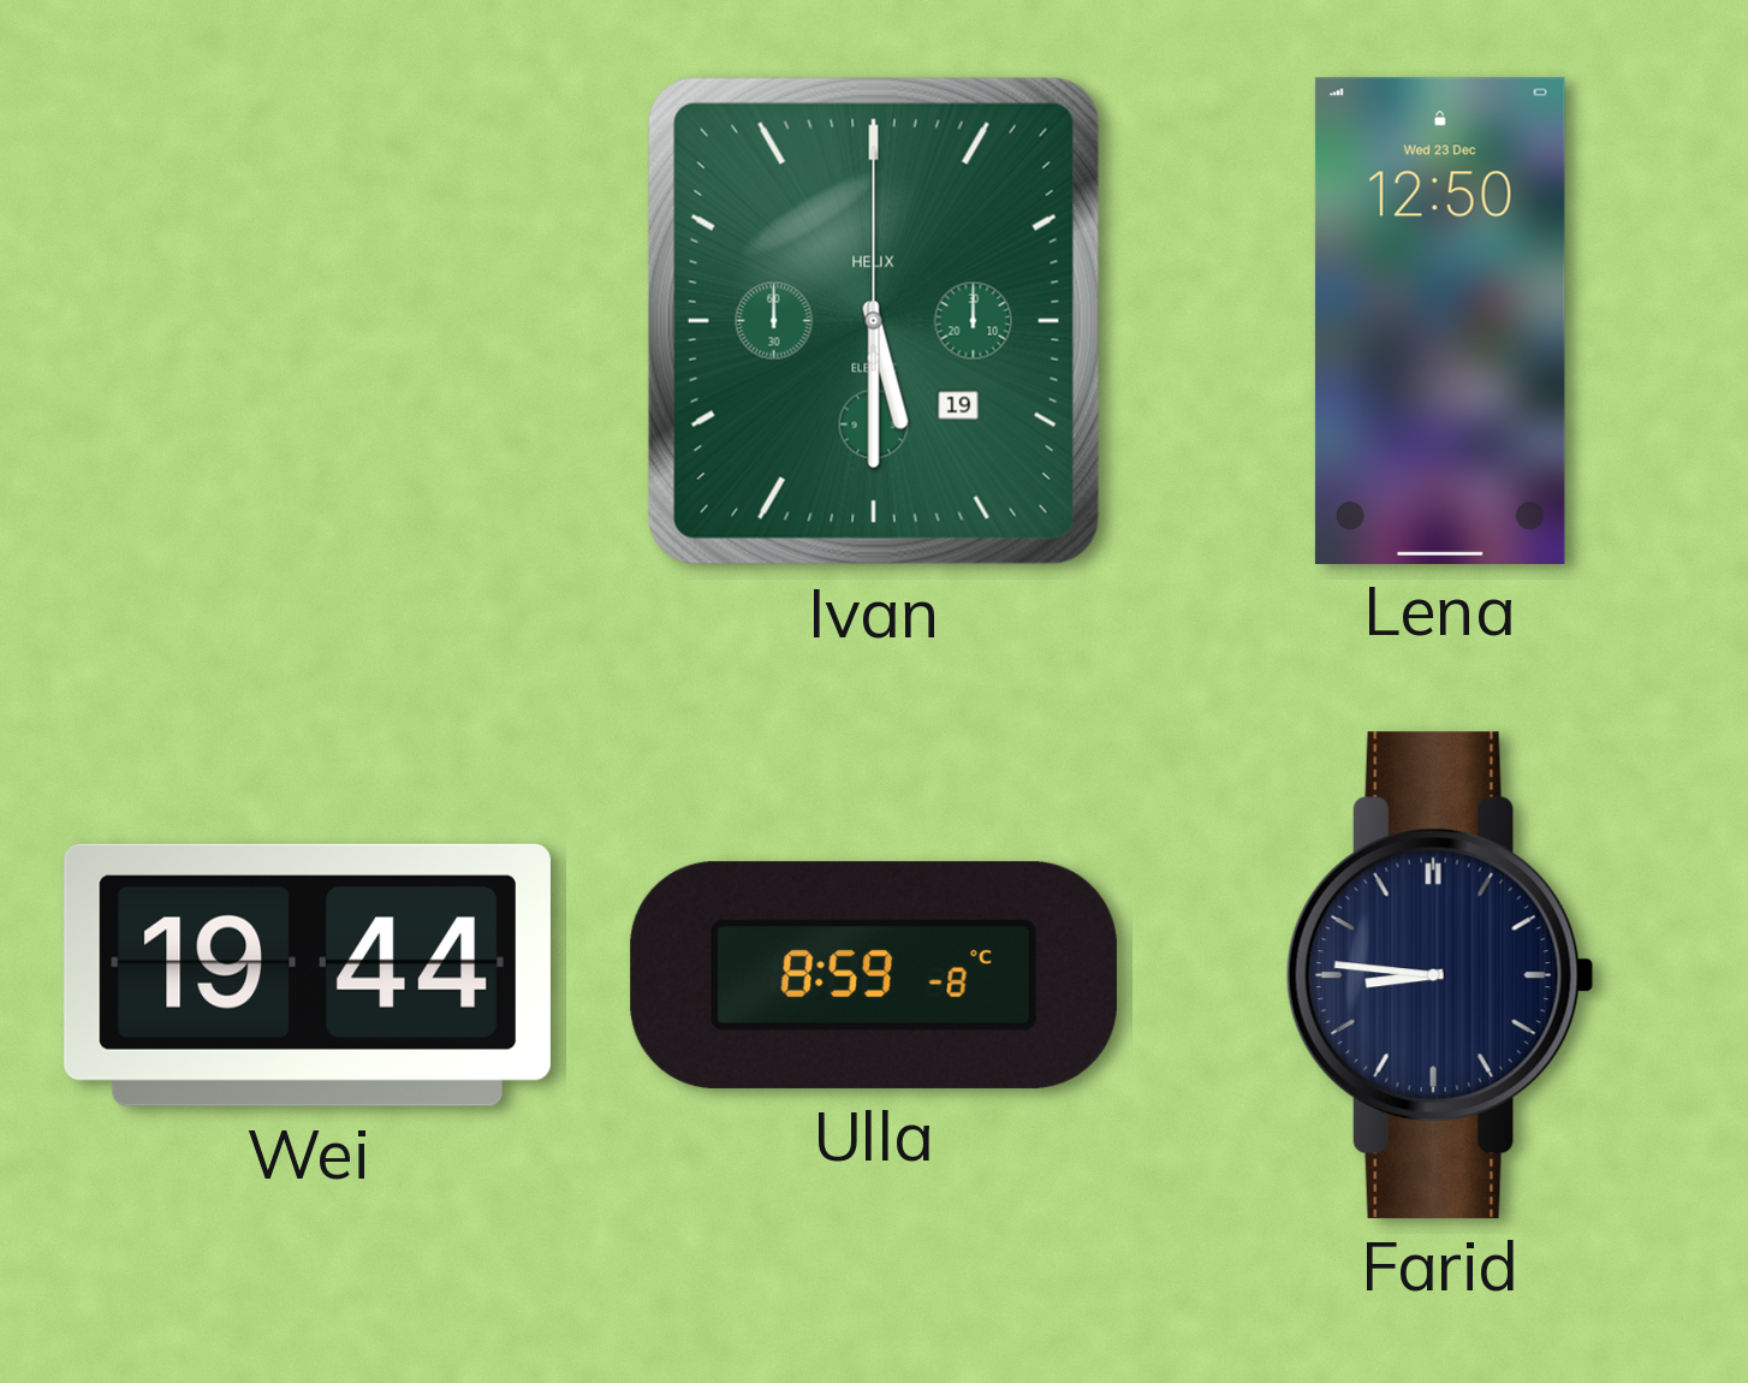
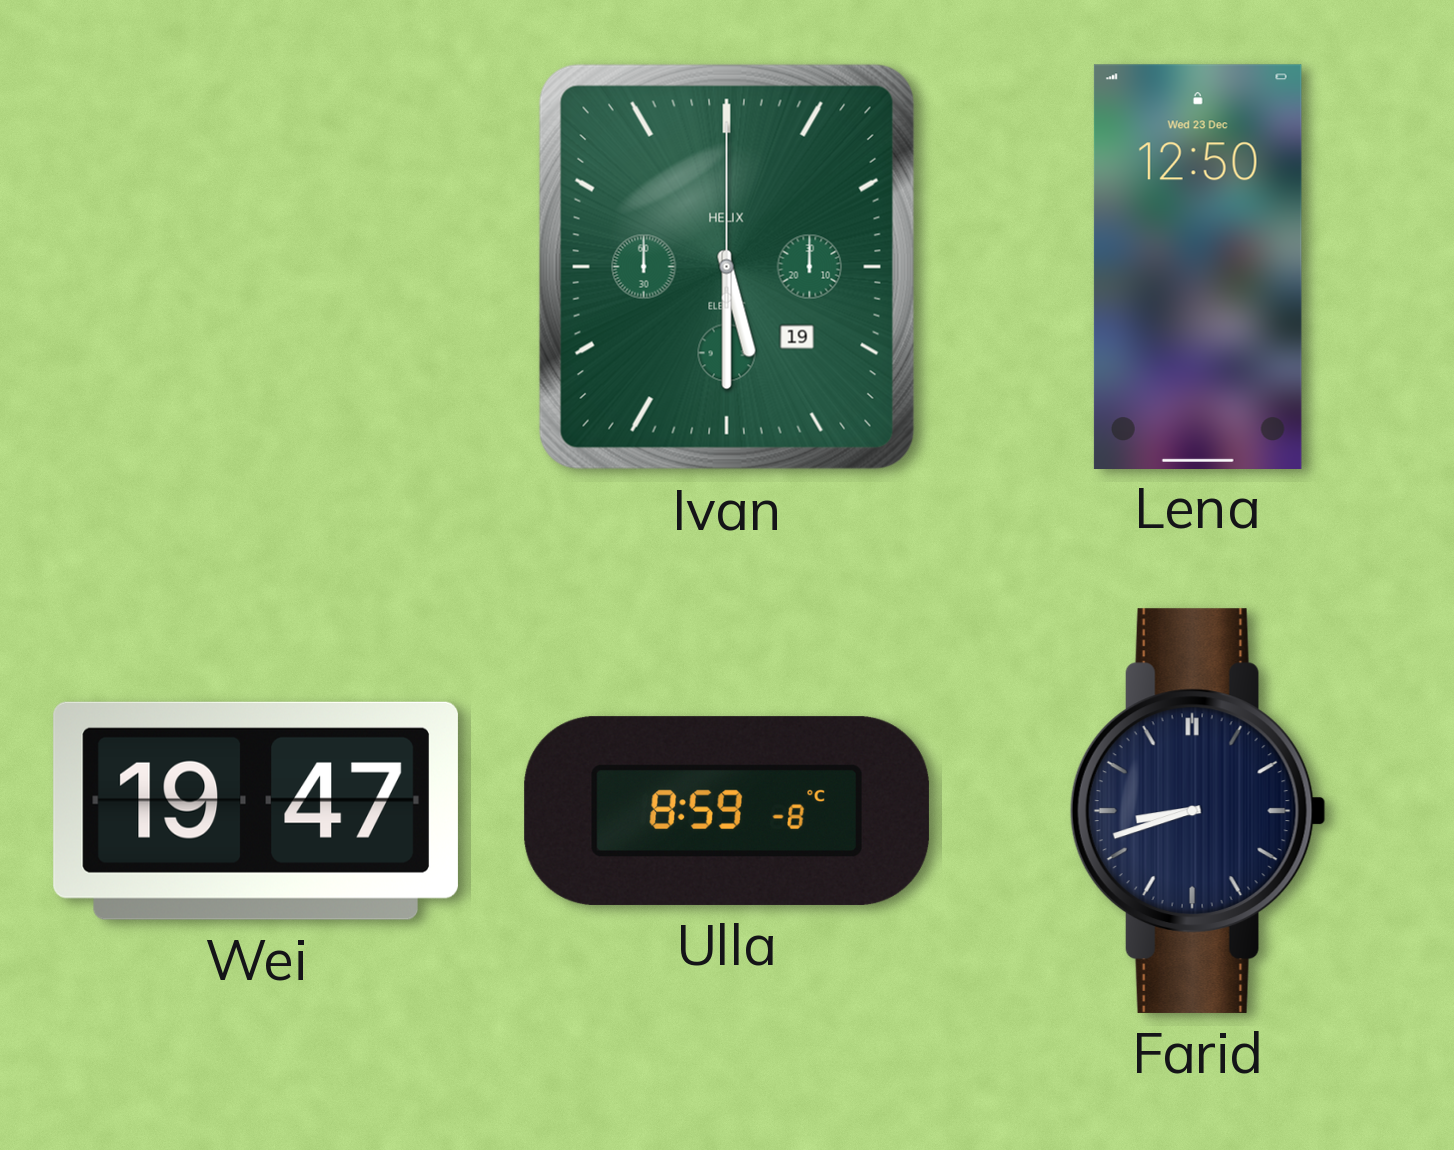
Wei: 19:44 -> 19:47
Farid: 8:46 -> 8:42
